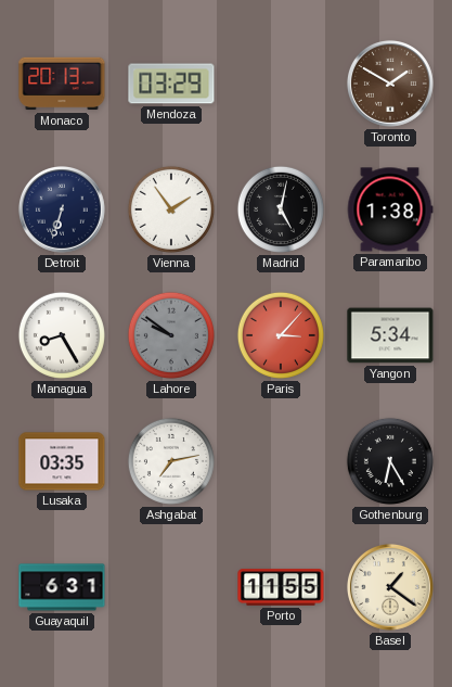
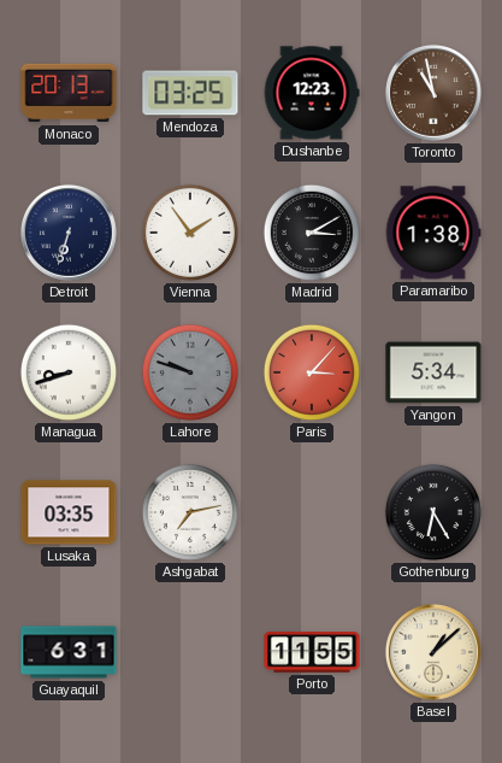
Mendoza: 03:29 -> 03:25
Dushanbe: none -> 12:23
Toronto: 1:50 -> 10:58
Madrid: 5:02 -> 3:10
Managua: 8:25 -> 8:42
Lahore: 9:51 -> 9:48
Basel: 1:21 -> 1:08
